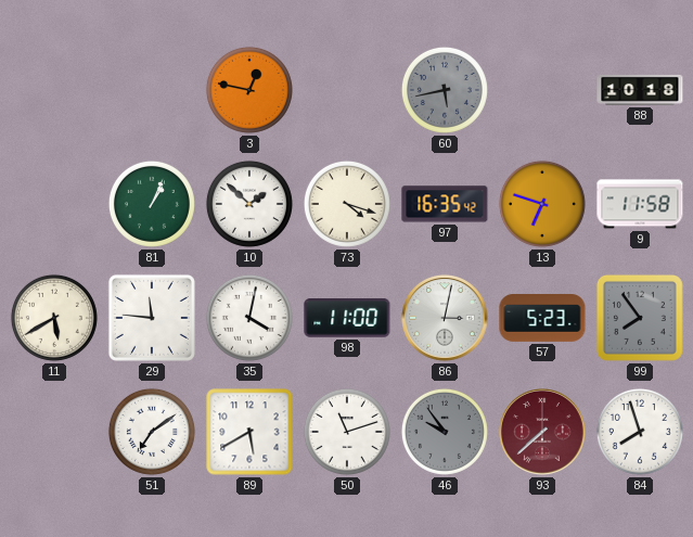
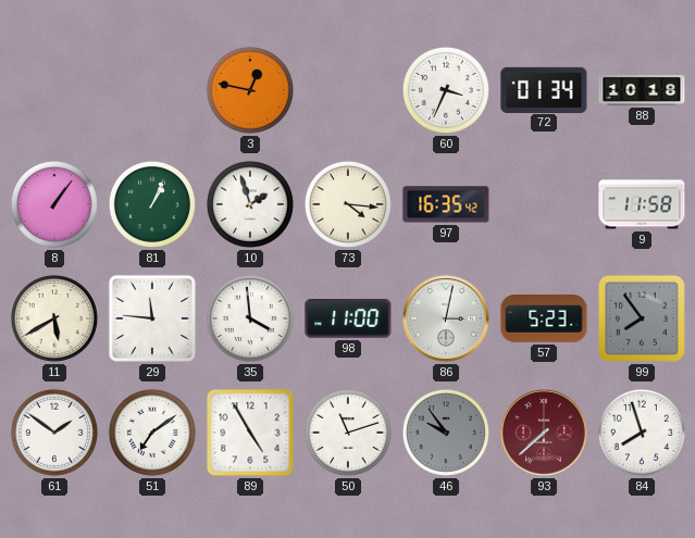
60: 5:43 -> 3:34
60 dial: grey -> white
72: none -> 01:34
8: none -> 1:06
10: 1:52 -> 1:57
73: 4:18 -> 4:16
13: 6:48 -> none
35: 4:02 -> 3:59
61: none -> 1:51
89: 5:40 -> 4:55
